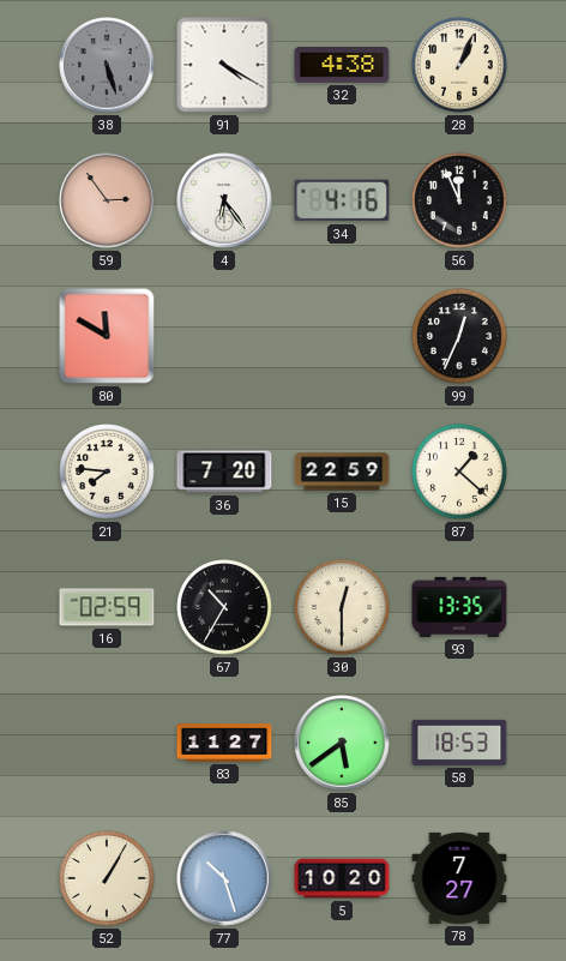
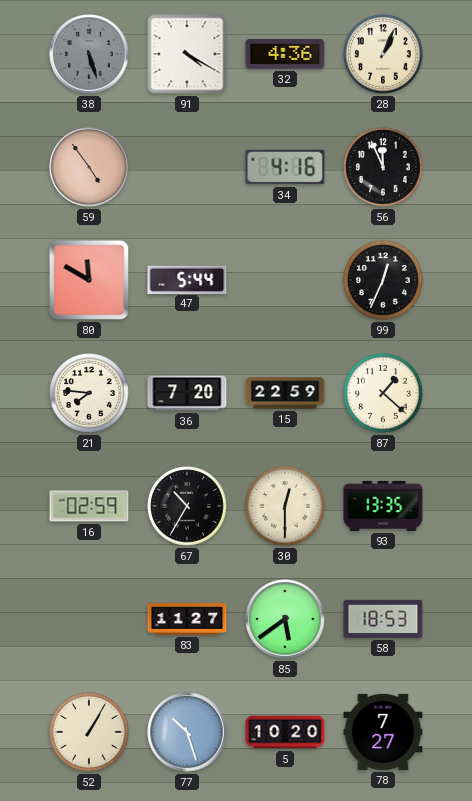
32: 4:38 -> 4:36
59: 2:54 -> 4:54
4: 6:24 -> none
47: none -> 5:44
